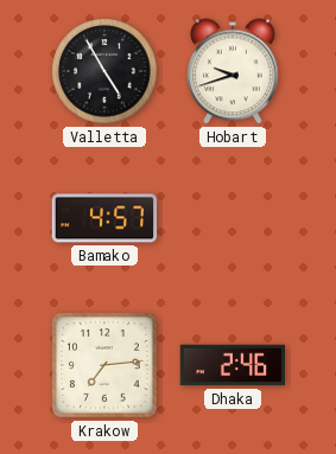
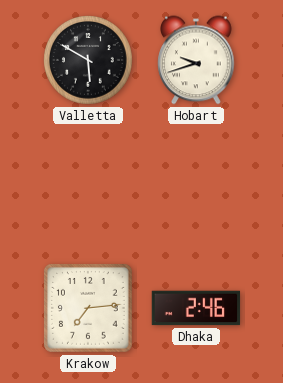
Valletta: 4:55 -> 5:50
Bamako: 4:57 -> none
